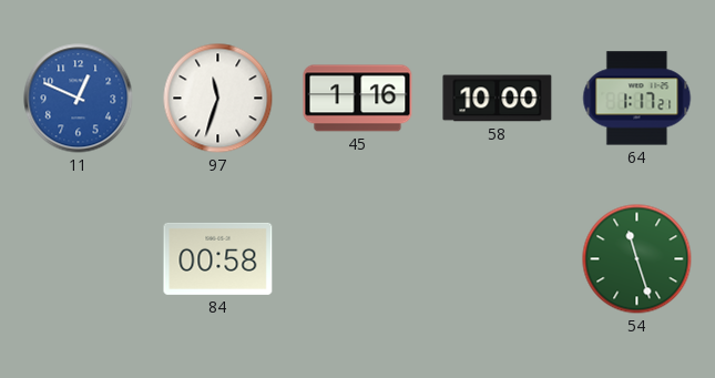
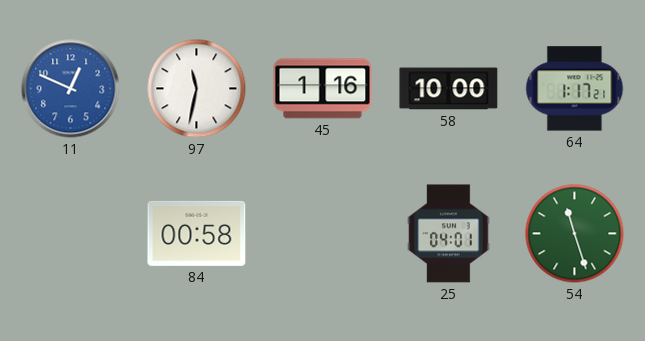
97: 11:33 -> 11:32
25: none -> 04:01
